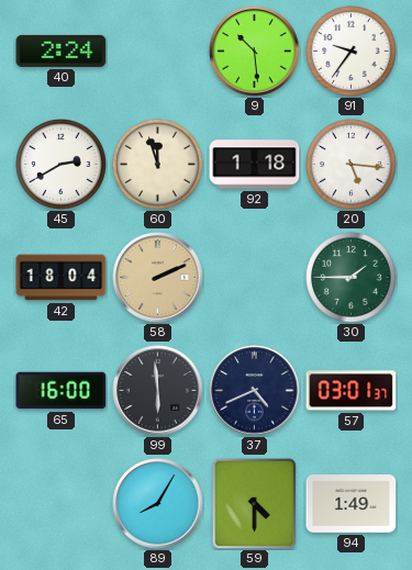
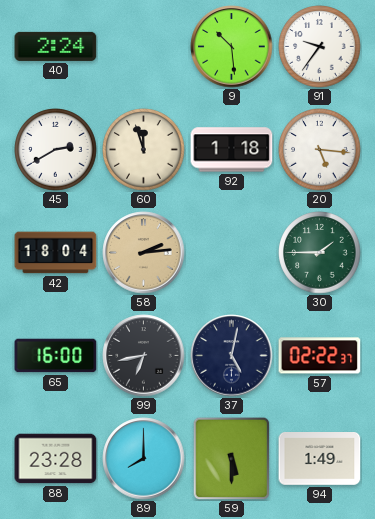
58: 2:11 -> 2:14
99: 5:59 -> 6:43
37: 4:41 -> 5:02
57: 03:01 -> 02:22
88: none -> 23:28
89: 8:05 -> 8:00
59: 4:30 -> 5:30
